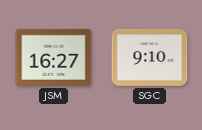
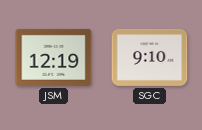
JSM: 16:27 -> 12:19
